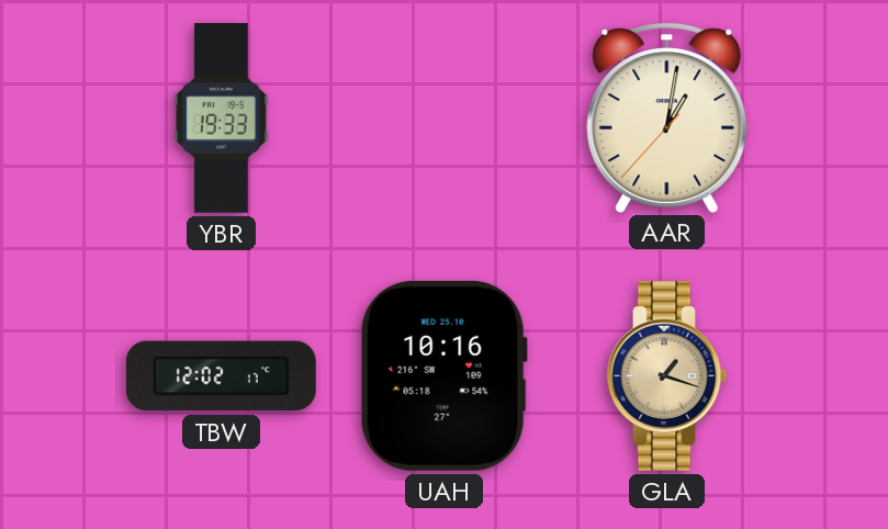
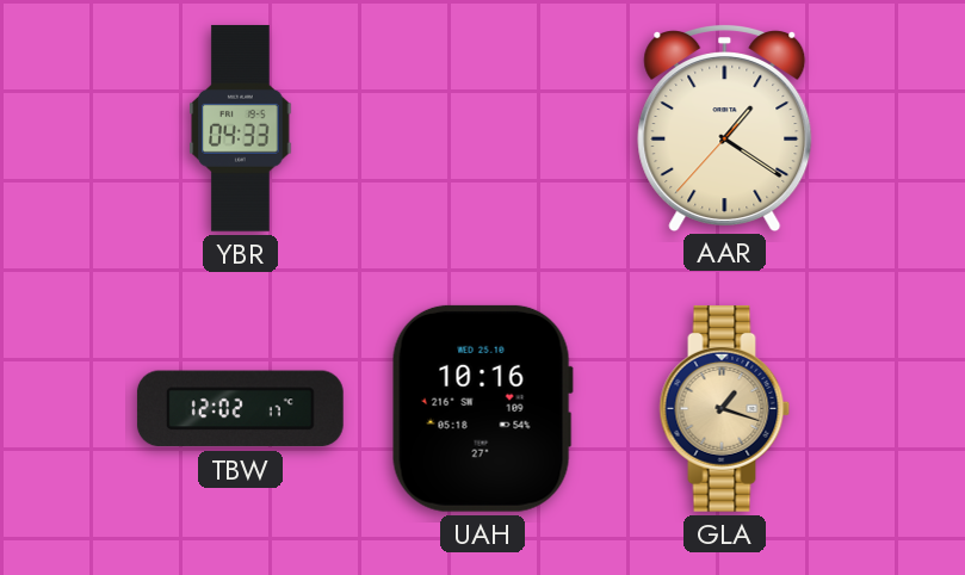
YBR: 19:33 -> 04:33
AAR: 1:01 -> 1:20
